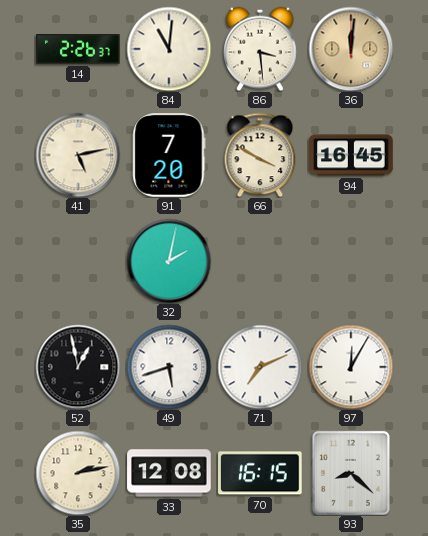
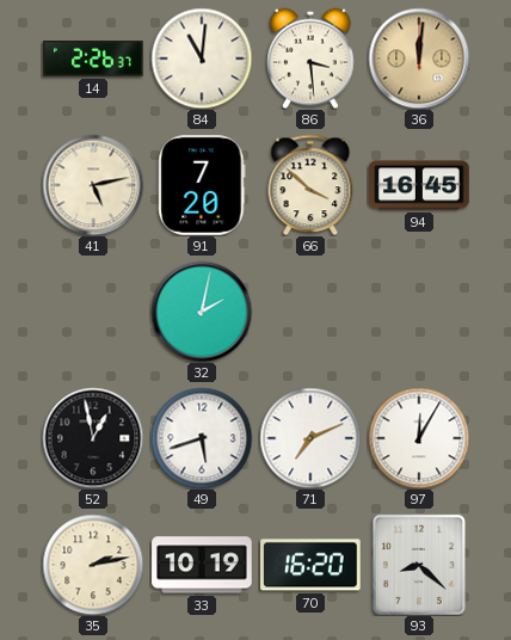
66: 3:50 -> 3:52
33: 12:08 -> 10:19
70: 16:15 -> 16:20
